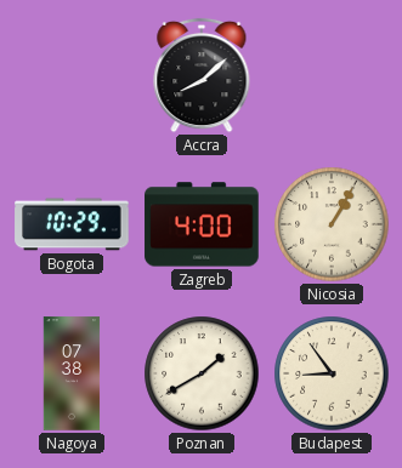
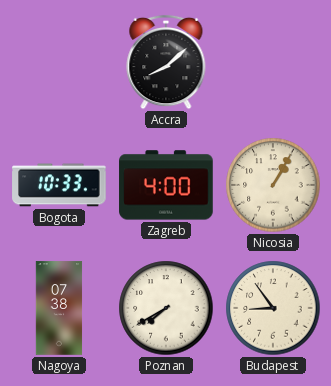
Bogota: 10:29 -> 10:33
Poznan: 1:40 -> 7:40
